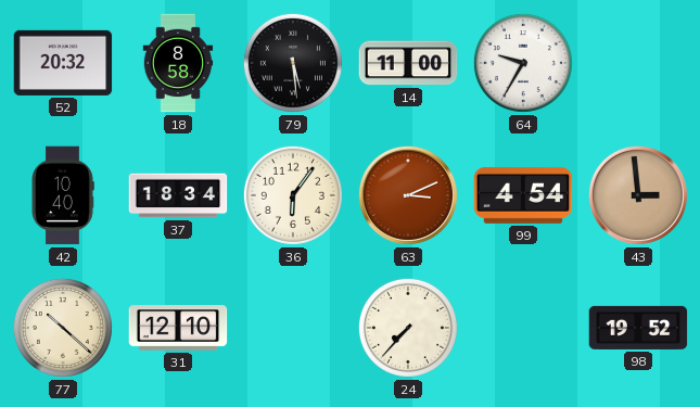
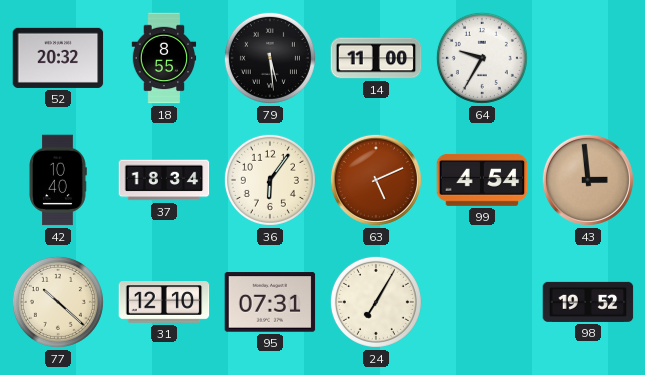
18: 8:58 -> 8:55
63: 3:11 -> 5:11
95: none -> 07:31
24: 7:37 -> 7:05
